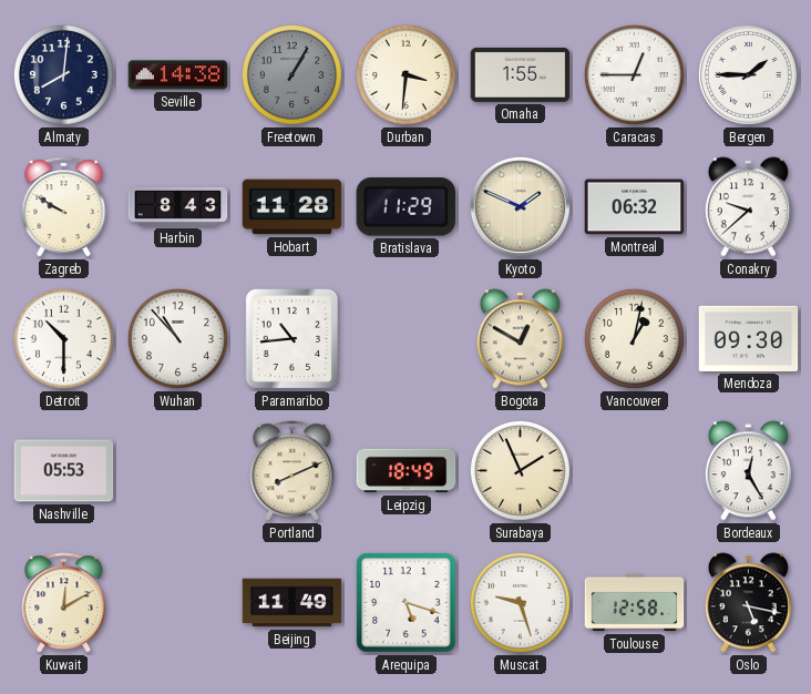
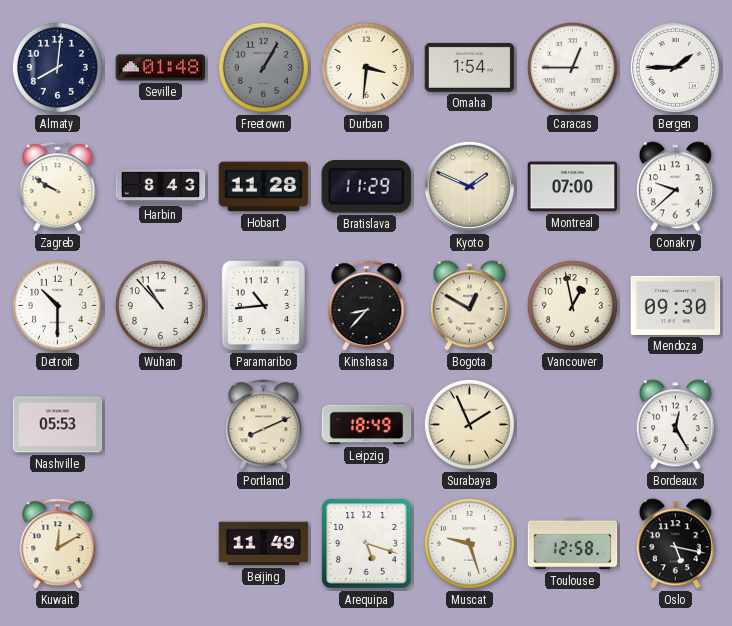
Seville: 14:38 -> 01:48
Omaha: 1:55 -> 1:54
Montreal: 06:32 -> 07:00
Kinshasa: none -> 8:37
Vancouver: 1:02 -> 12:58
